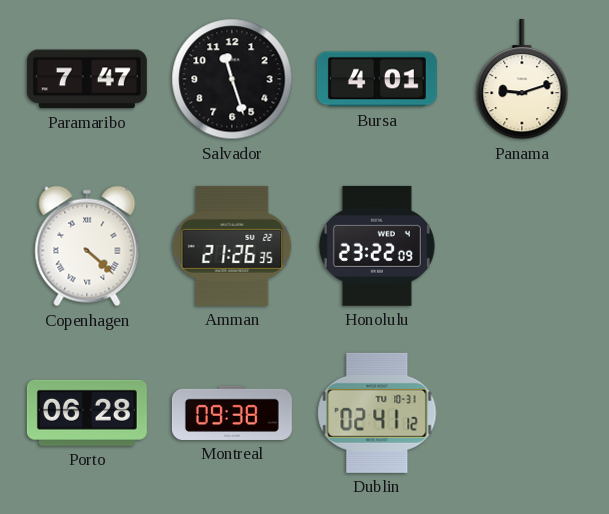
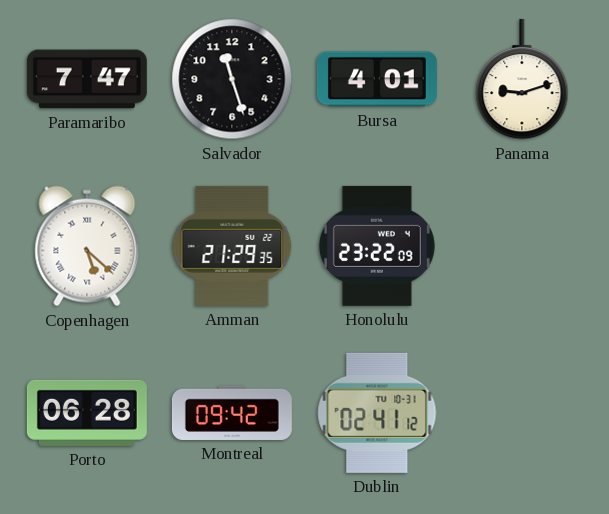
Copenhagen: 4:22 -> 5:22
Amman: 21:26 -> 21:29
Montreal: 09:38 -> 09:42
